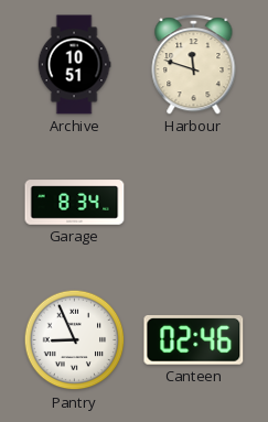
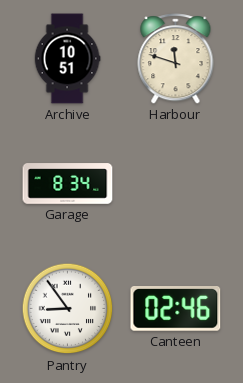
Pantry: 8:56 -> 8:54
